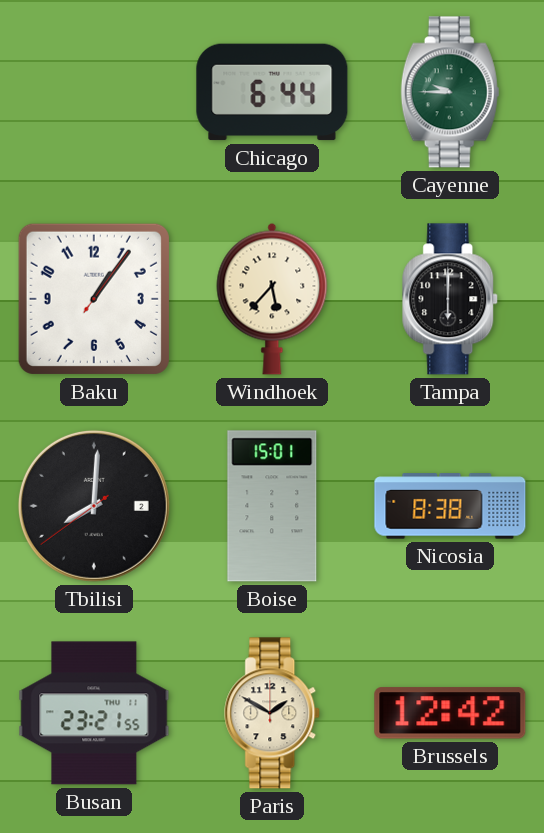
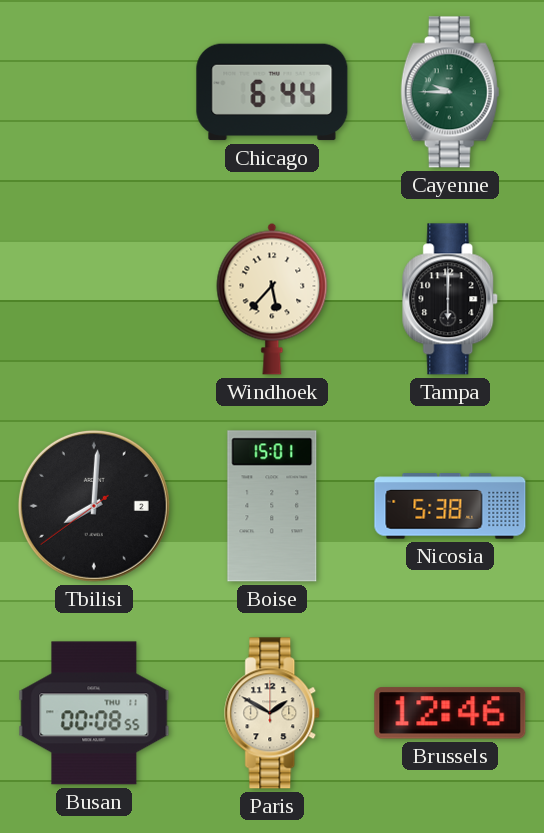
Baku: 1:06 -> none
Nicosia: 8:38 -> 5:38
Busan: 23:21 -> 00:08
Brussels: 12:42 -> 12:46
